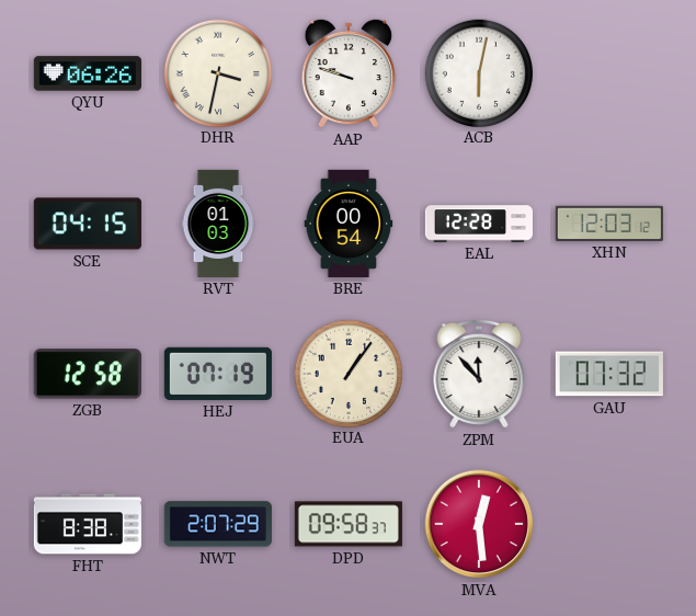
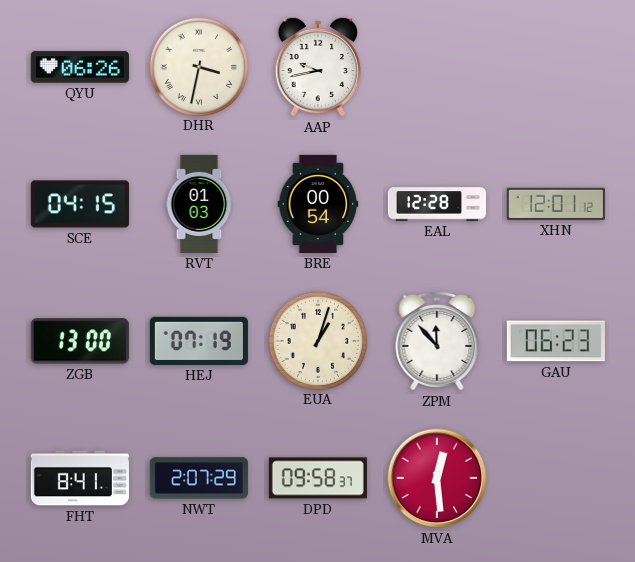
AAP: 9:48 -> 9:43
ACB: 6:02 -> none
XHN: 12:03 -> 12:01
ZGB: 12:58 -> 13:00
EUA: 1:06 -> 1:03
GAU: 07:32 -> 06:23
FHT: 8:38 -> 8:41
